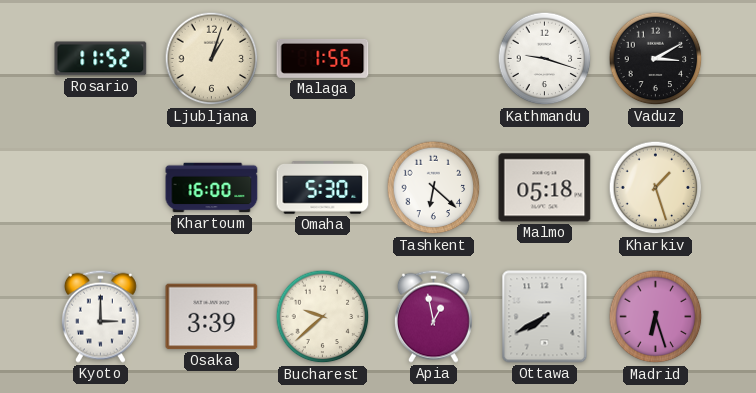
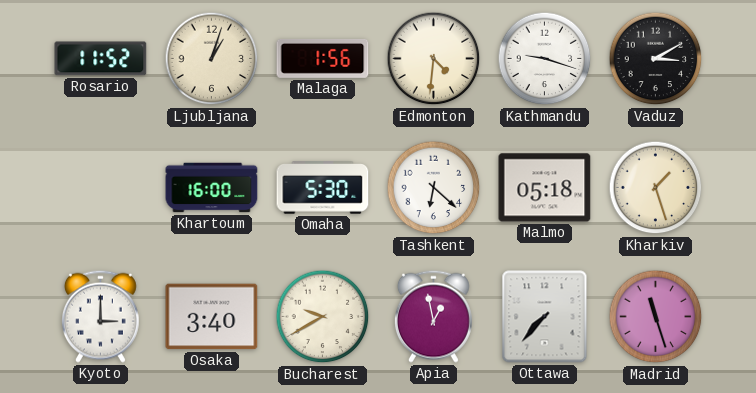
Edmonton: none -> 4:31
Osaka: 3:39 -> 3:40
Bucharest: 9:38 -> 9:40
Ottawa: 7:40 -> 7:37
Madrid: 6:27 -> 11:27
